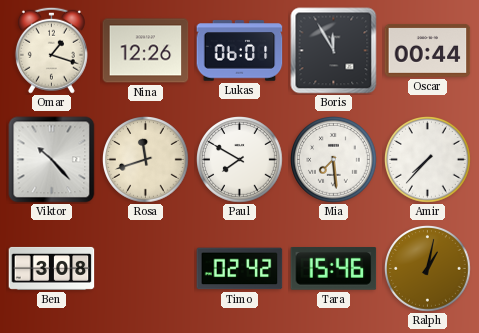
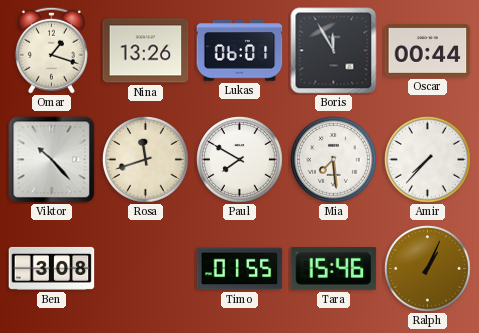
Nina: 12:26 -> 13:26
Timo: 02:42 -> 01:55
Ralph: 1:02 -> 1:04
